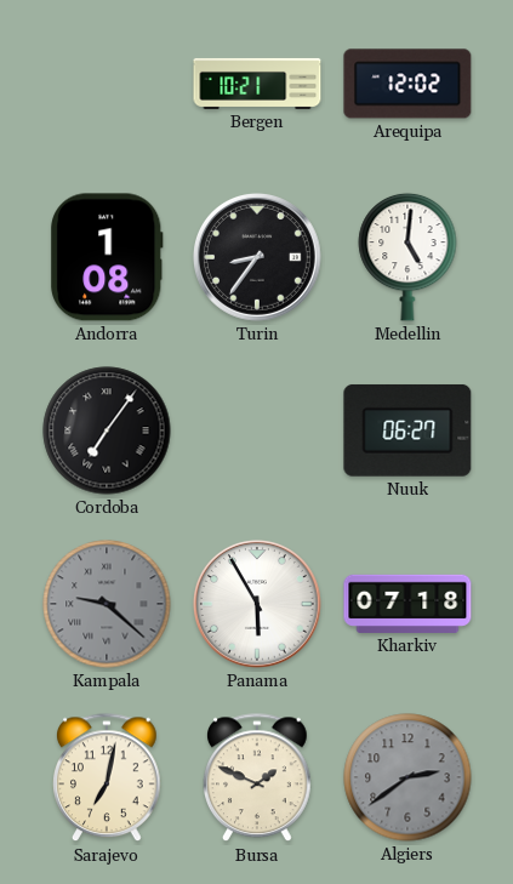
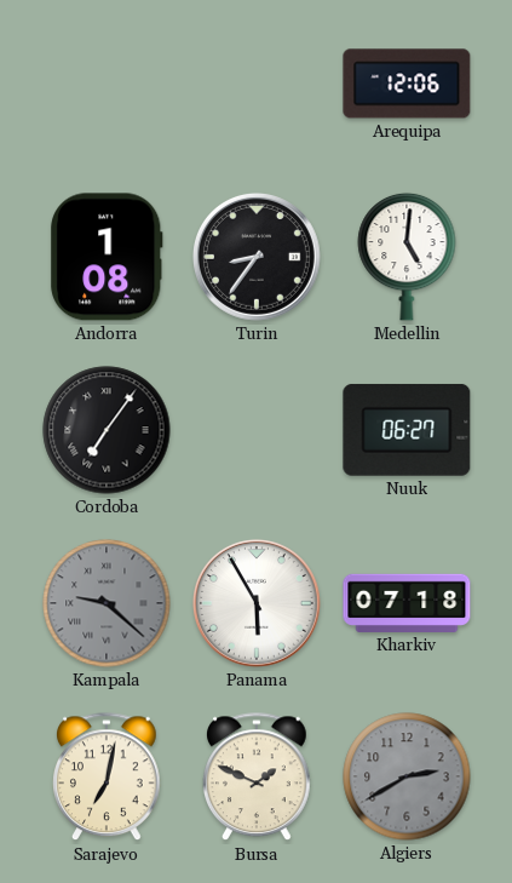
Bergen: 10:21 -> none
Arequipa: 12:02 -> 12:06
Algiers: 2:39 -> 2:40
